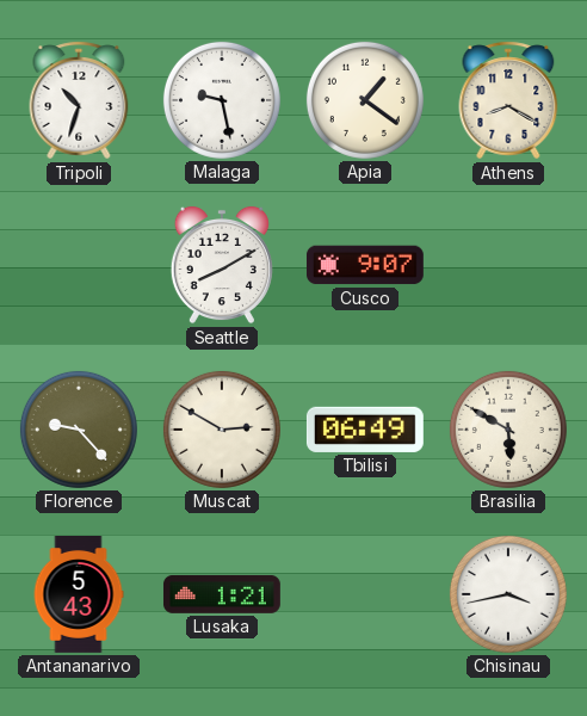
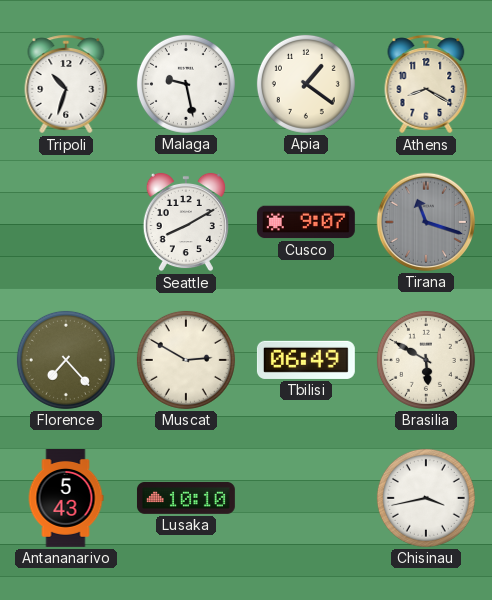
Tirana: none -> 11:18
Florence: 9:23 -> 7:23
Lusaka: 1:21 -> 10:10
